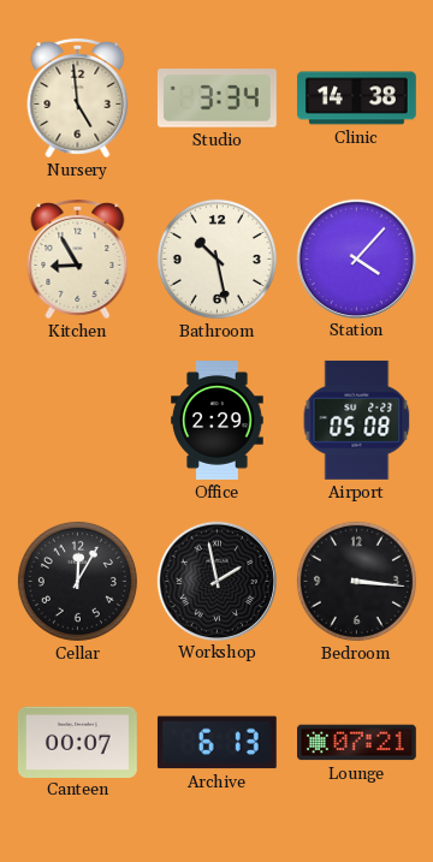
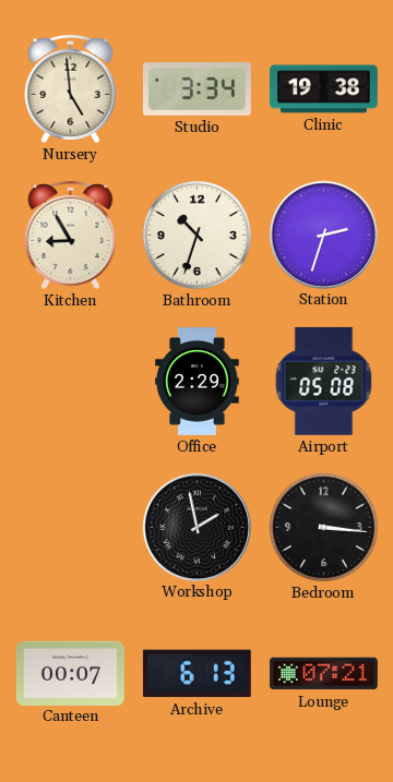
Clinic: 14:38 -> 19:38
Bathroom: 10:28 -> 10:33
Station: 4:07 -> 2:33
Cellar: 12:05 -> none
